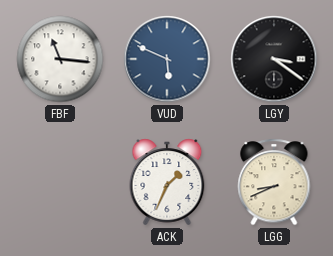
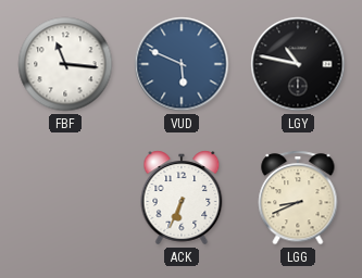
LGY: 3:21 -> 10:47
ACK: 1:34 -> 6:34
